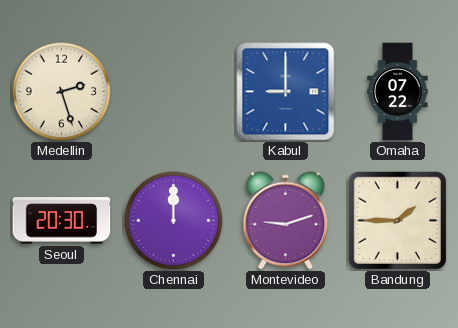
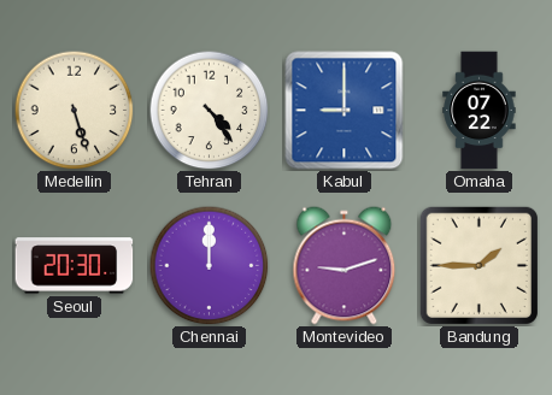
Medellin: 2:27 -> 5:27
Tehran: none -> 4:24
